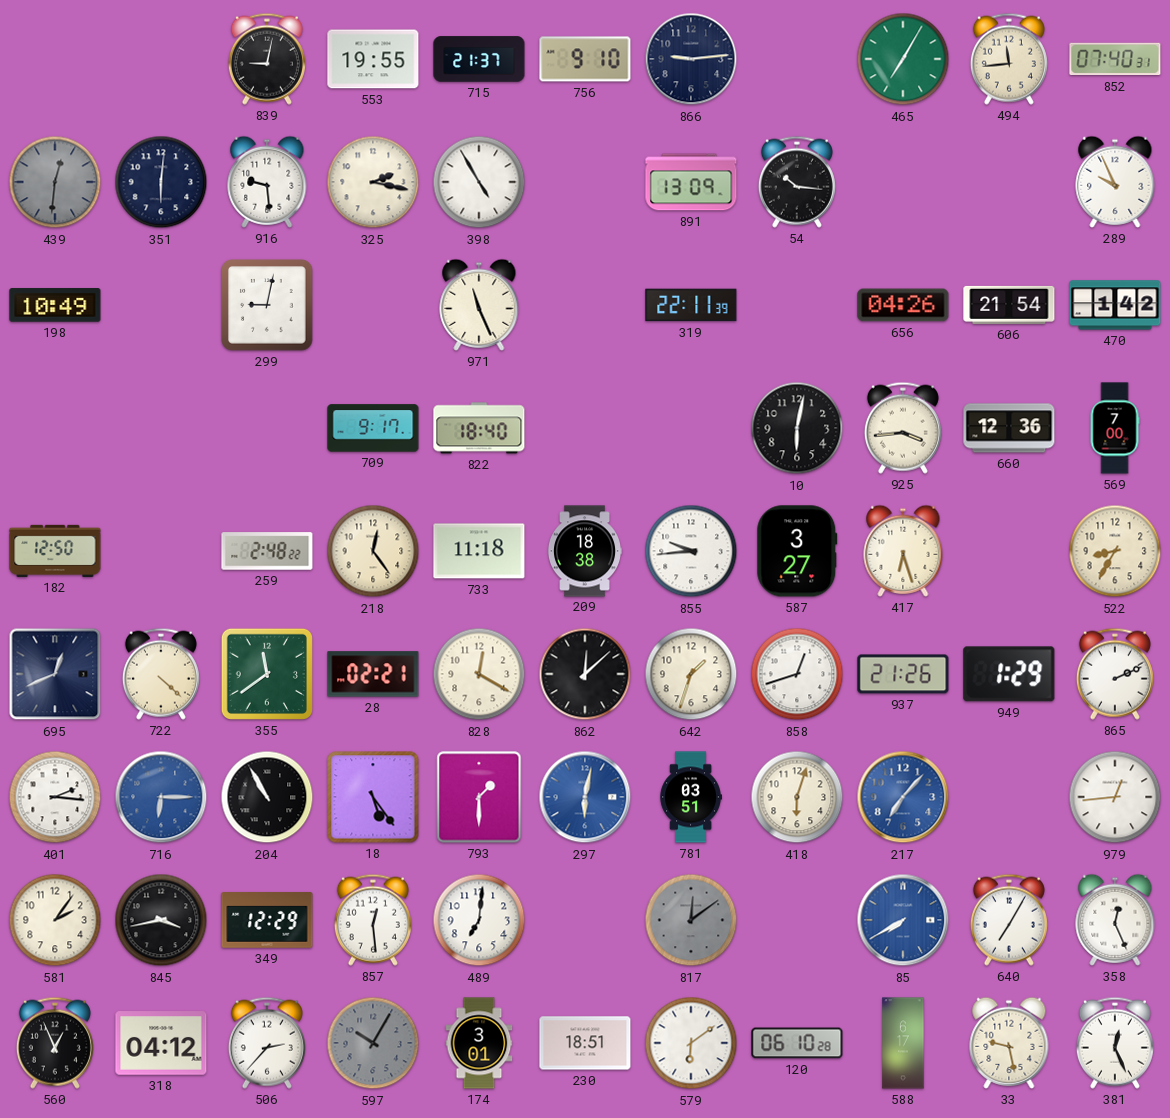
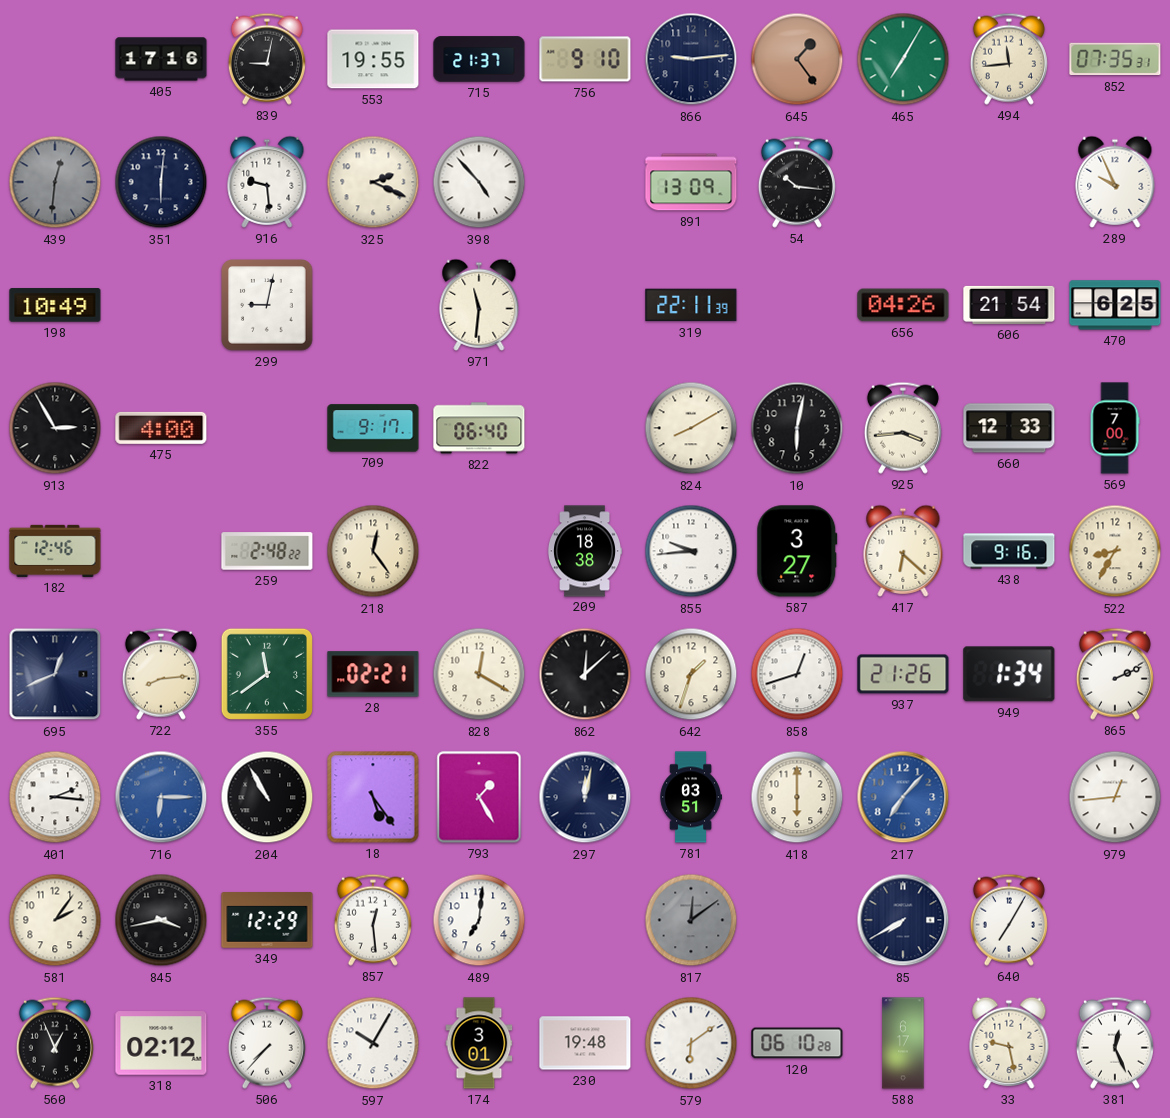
405: none -> 17:16
645: none -> 1:24
852: 07:40 -> 07:35
325: 2:17 -> 2:19
398: 4:55 -> 4:53
971: 11:26 -> 11:31
470: 1:42 -> 6:25
913: none -> 2:55
475: none -> 4:00
822: 18:40 -> 06:40
824: none -> 8:10
660: 12:36 -> 12:33
182: 12:50 -> 12:46
733: 11:18 -> none
417: 6:27 -> 6:22
438: none -> 9:16
722: 4:22 -> 8:14
949: 1:29 -> 1:34
793: 1:30 -> 1:25
297: 6:02 -> 12:02
297 dial: blue -> navy
418: 6:03 -> 6:00
85 dial: blue -> navy
358: 12:26 -> none
318: 04:12 -> 02:12
506: 2:37 -> 7:37
597 dial: grey -> white
230: 18:51 -> 19:48
